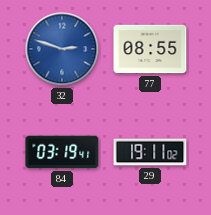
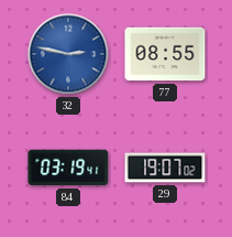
32: 2:48 -> 2:47
29: 19:11 -> 19:07
